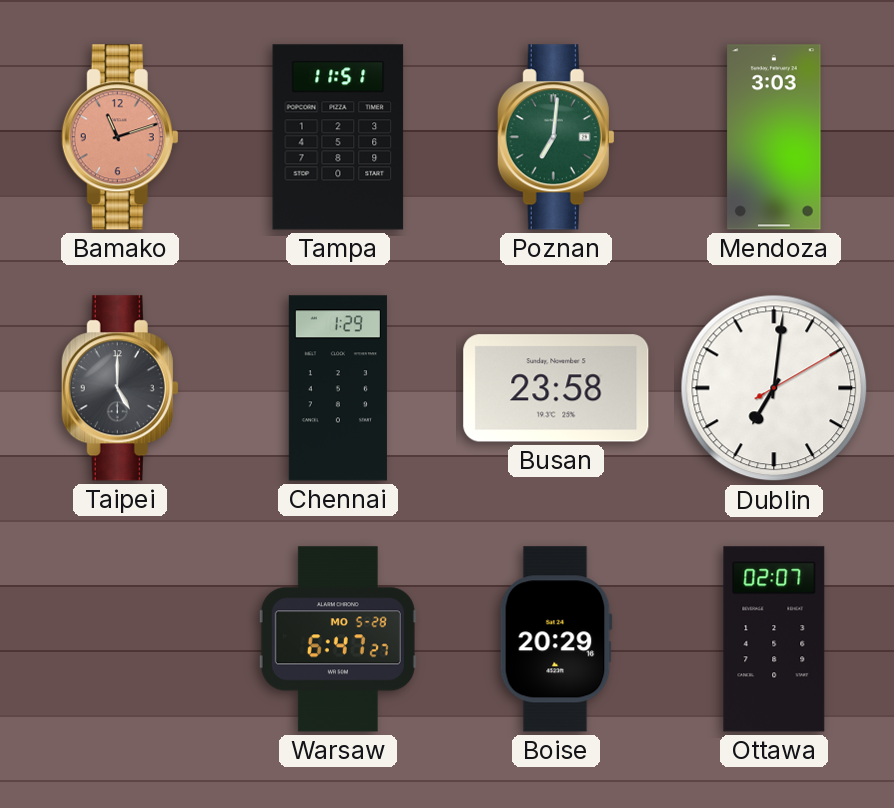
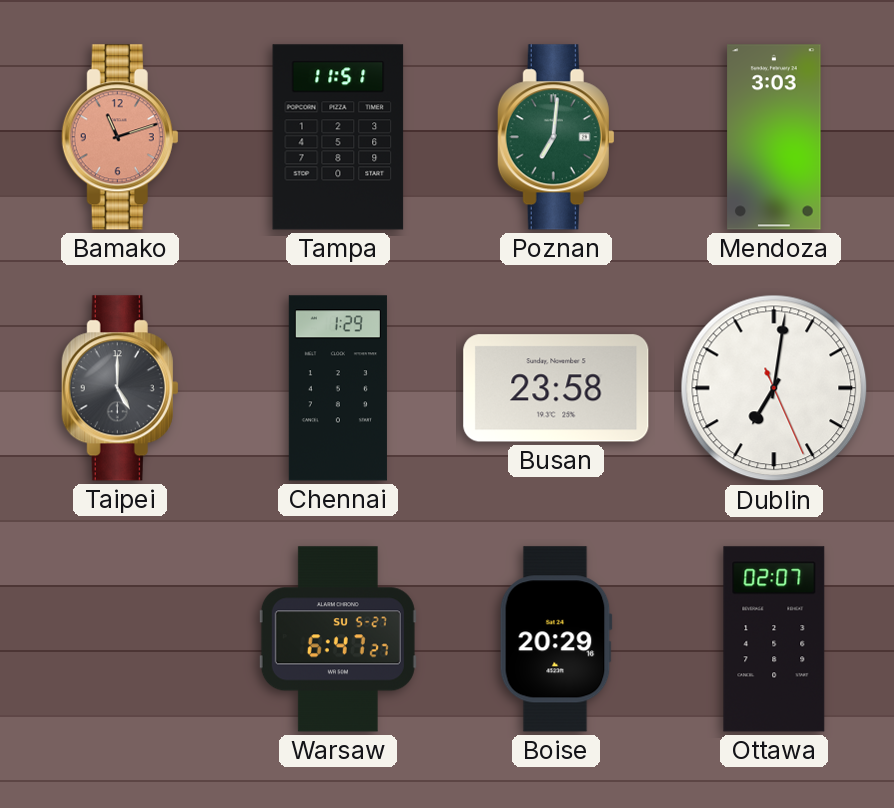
Dublin: 7:01:10 -> 7:01:26
Warsaw date: MO 5-28 -> SU 5-27
